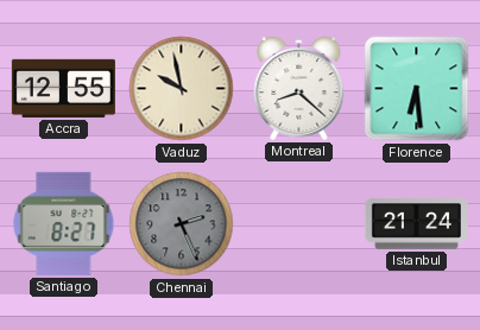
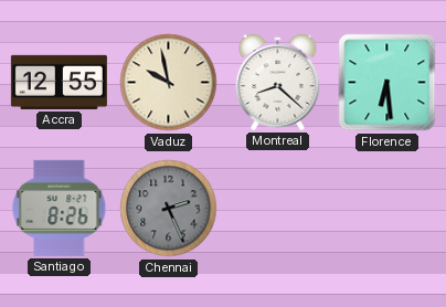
Santiago: 8:27 -> 8:26
Istanbul: 21:24 -> none
